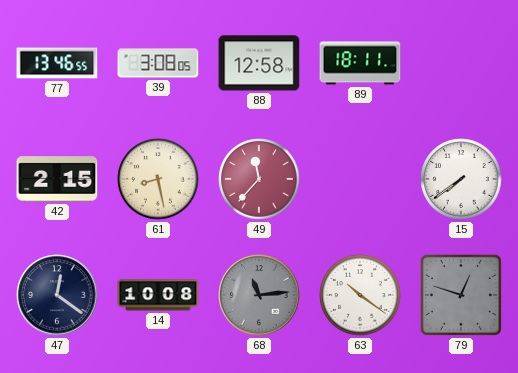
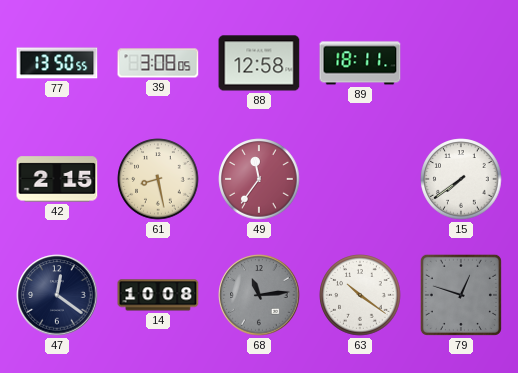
77: 13:46 -> 13:50
49: 11:37 -> 11:36
